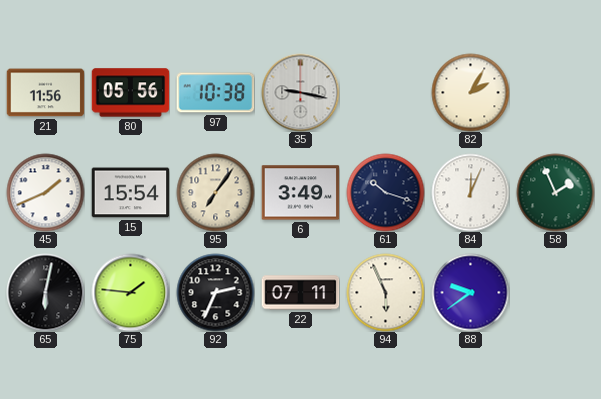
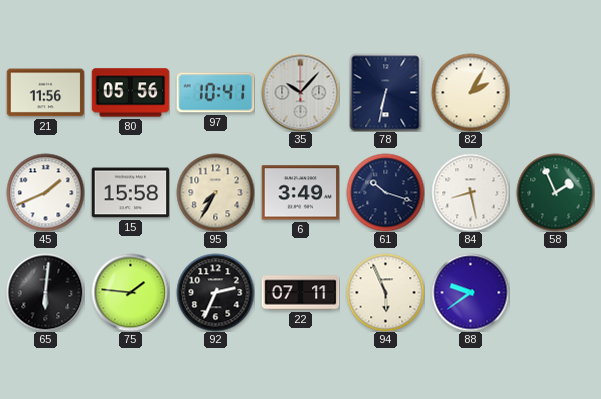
97: 10:38 -> 10:41
35: 9:17 -> 10:07
78: none -> 6:32
15: 15:54 -> 15:58
95: 7:06 -> 7:35
84: 12:04 -> 8:28
65: 6:02 -> 6:01
